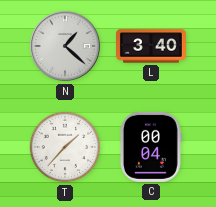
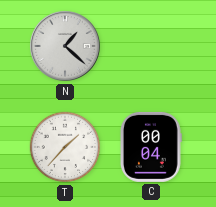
L: 3:40 -> none
